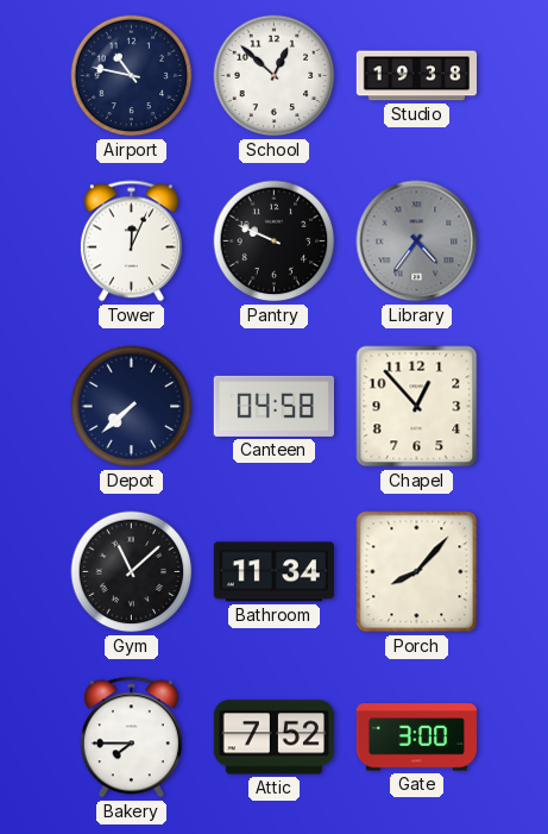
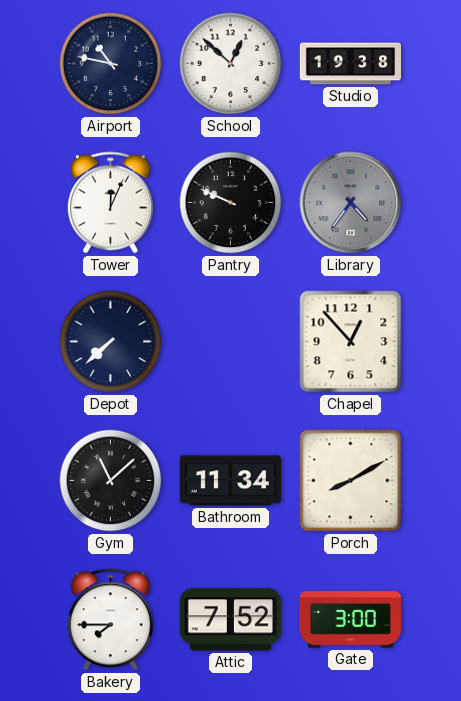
Canteen: 04:58 -> none
Porch: 8:07 -> 8:10
